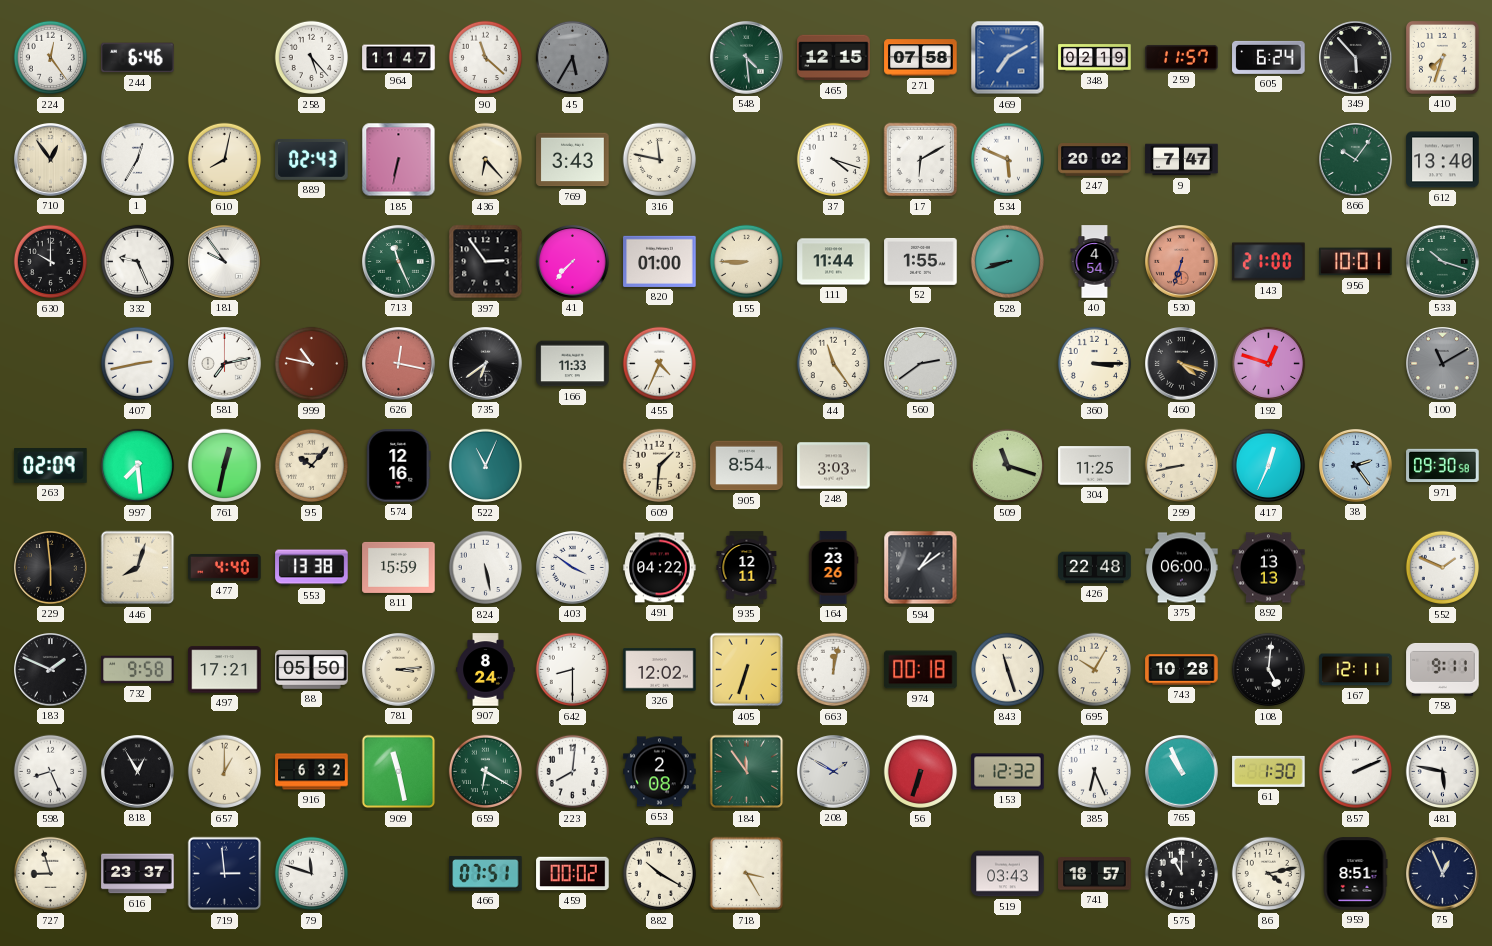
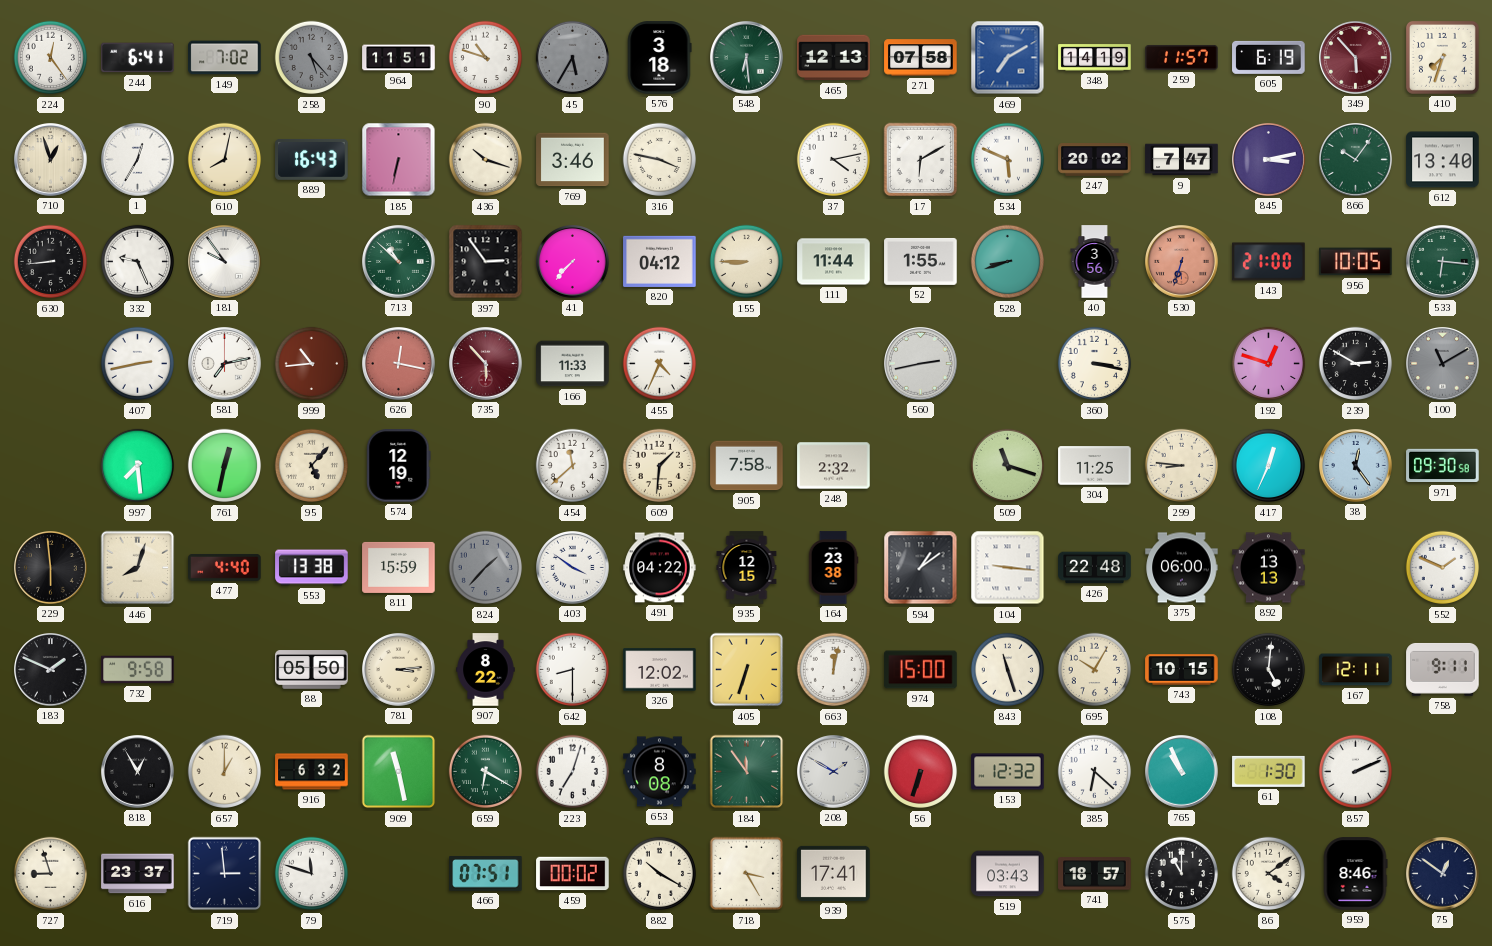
244: 6:46 -> 6:41
149: none -> 7:02
258 dial: white -> grey
964: 11:47 -> 11:51
90: 11:22 -> 10:48
576: none -> 3:18
548: 4:29 -> 6:29
465: 12:15 -> 12:13
348: 02:19 -> 14:19
605: 6:24 -> 6:19
349 dial: black -> burgundy
710: 12:54 -> 12:57
889: 02:43 -> 16:43
436: 6:23 -> 10:18
769: 3:43 -> 3:46
316: 11:47 -> 3:47
37: 4:18 -> 4:13
845: none -> 3:13
630: 10:00 -> 8:44
713: 11:26 -> 10:52
820: 01:00 -> 04:12
40: 4:54 -> 3:56
956: 10:01 -> 10:05
533: 10:18 -> 6:16
999: 10:47 -> 10:44
735: 6:39 -> 5:53
735 dial: black -> burgundy
44: 11:24 -> none
560: 2:39 -> 2:43
360: 3:15 -> 3:17
460: 4:18 -> none
239: none -> 2:50
263: 02:09 -> none
95: 10:07 -> 5:07
574: 12:16 -> 12:19
522: 11:04 -> none
454: none -> 11:38
905: 8:54 -> 7:58
248: 3:03 -> 2:32
299: 8:43 -> 8:46
38: 2:24 -> 12:24
824: 5:28 -> 1:37
824 dial: white -> grey
935: 12:11 -> 12:15
164: 23:26 -> 23:38
104: none -> 9:16
497: 17:21 -> none
907: 8:24 -> 8:22
974: 00:18 -> 15:00
743: 10:28 -> 10:15
598: 8:26 -> none
223: 8:01 -> 7:03
653: 2:08 -> 8:08
385: 6:26 -> 6:22
481: 5:47 -> none
939: none -> 17:41
86: 4:13 -> 4:09
959: 8:51 -> 8:46
75: 12:56 -> 12:51
